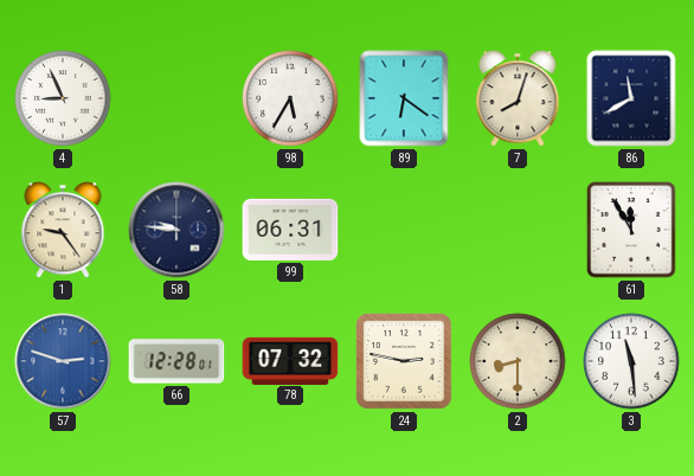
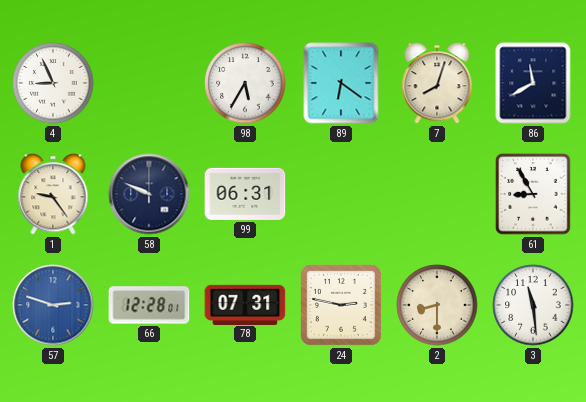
58: 9:46 -> 9:49
61: 11:55 -> 8:55
78: 07:32 -> 07:31
